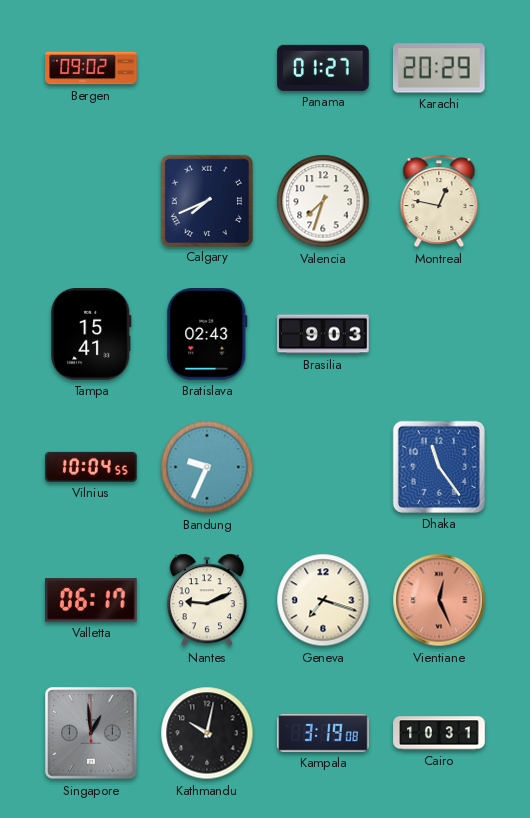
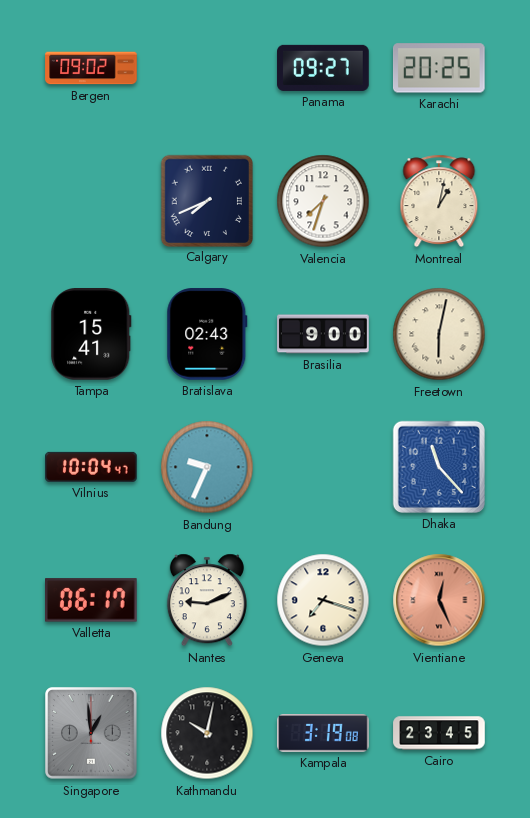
Panama: 01:27 -> 09:27
Karachi: 20:29 -> 20:25
Montreal: 12:47 -> 1:02
Brasilia: 9:03 -> 9:00
Freetown: none -> 6:02
Vilnius: 10:04:55 -> 10:04:47
Dhaka: 11:24 -> 11:23
Cairo: 10:31 -> 23:45
